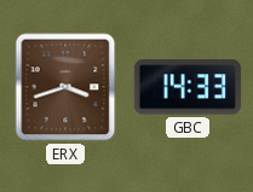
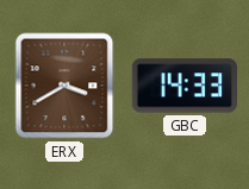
ERX: 3:42 -> 3:40
